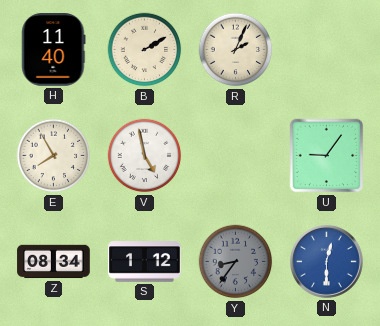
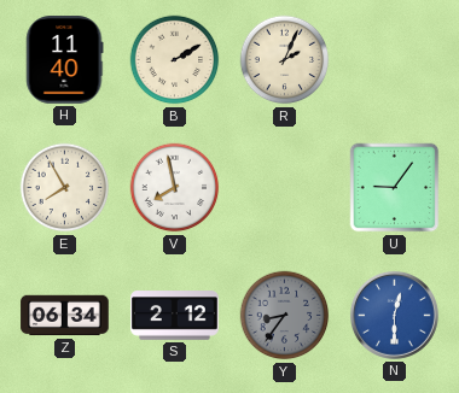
V: 4:58 -> 7:58
Z: 08:34 -> 06:34
S: 1:12 -> 2:12
